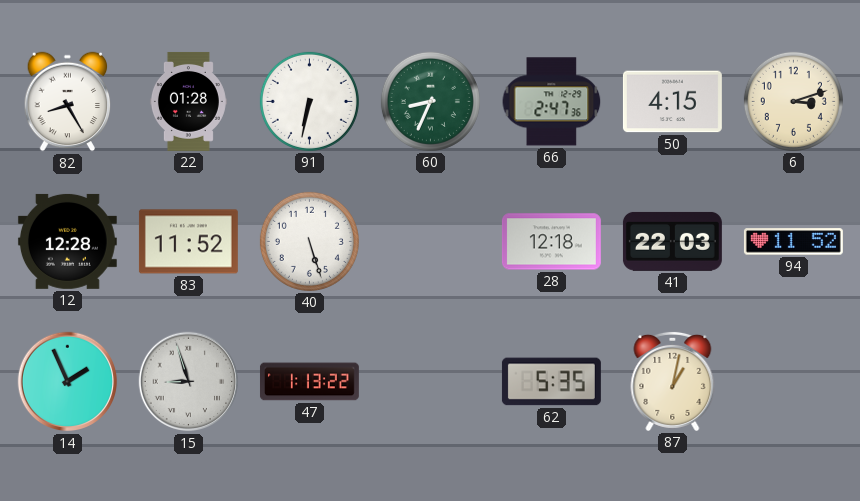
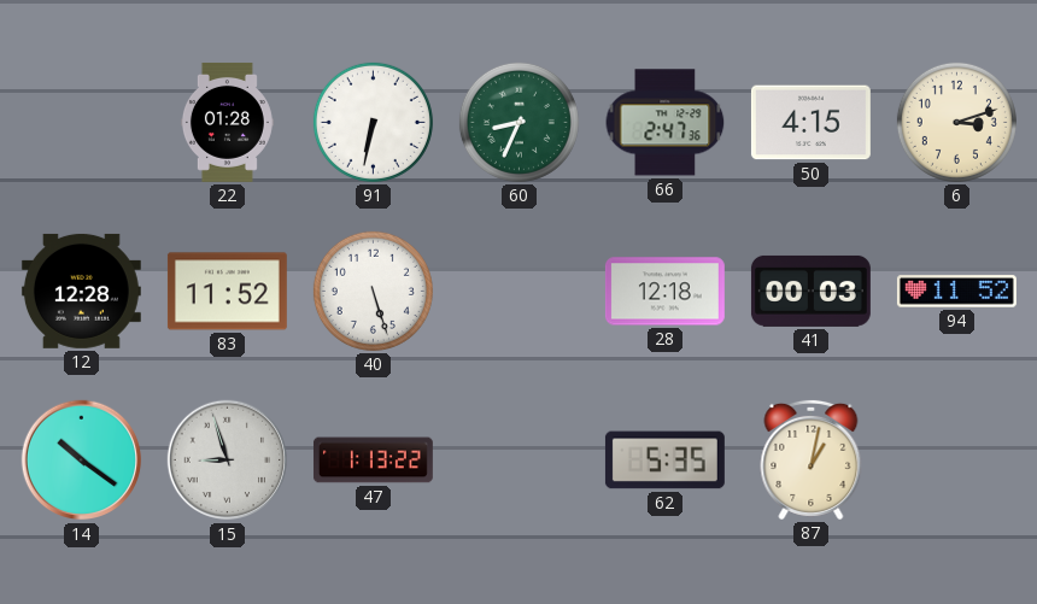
82: 8:25 -> none
41: 22:03 -> 00:03
14: 1:56 -> 10:21
